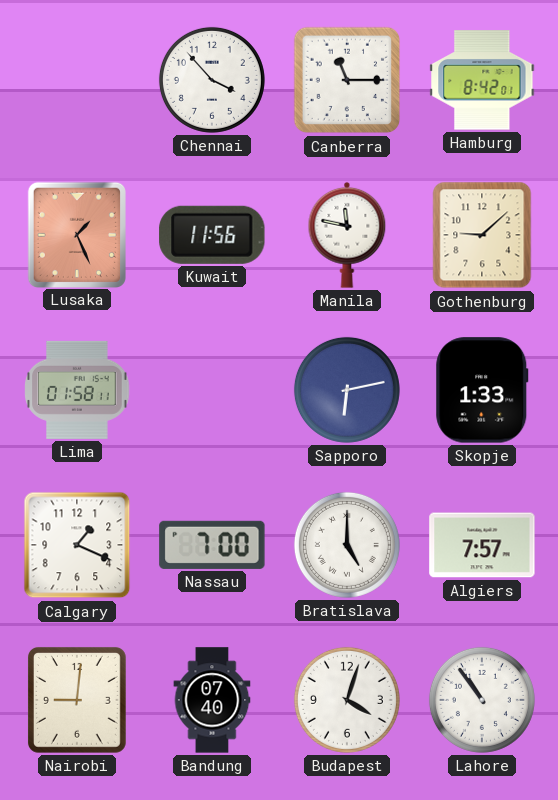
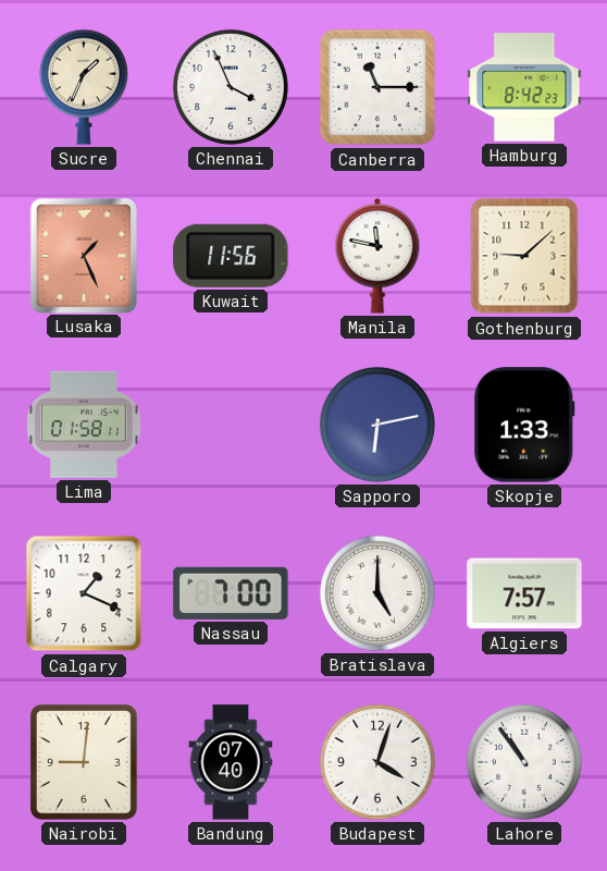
Sucre: none -> 1:34
Chennai: 3:53 -> 3:56
Hamburg: 8:42:01 -> 8:42:23
